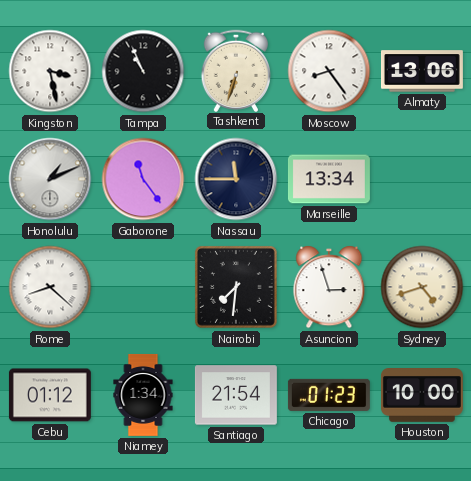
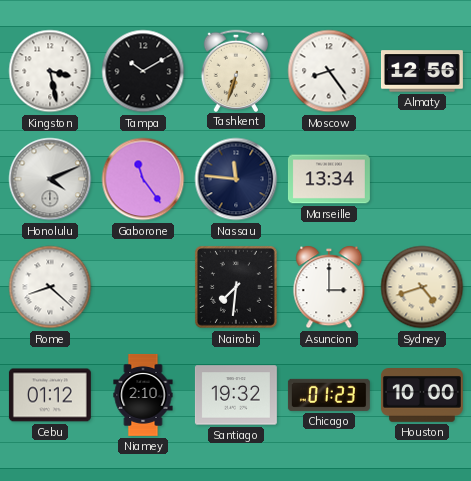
Tampa: 10:56 -> 10:10
Almaty: 13:06 -> 12:56
Honolulu: 1:11 -> 4:11
Nassau: 11:45 -> 11:46
Asuncion: 2:57 -> 3:00
Niamey: 1:34 -> 2:10
Santiago: 21:54 -> 19:32
